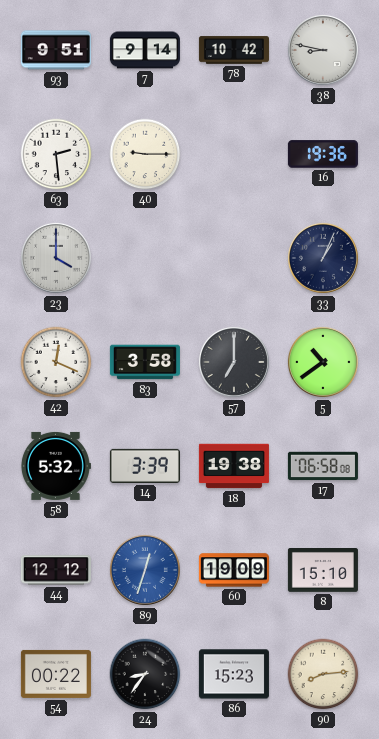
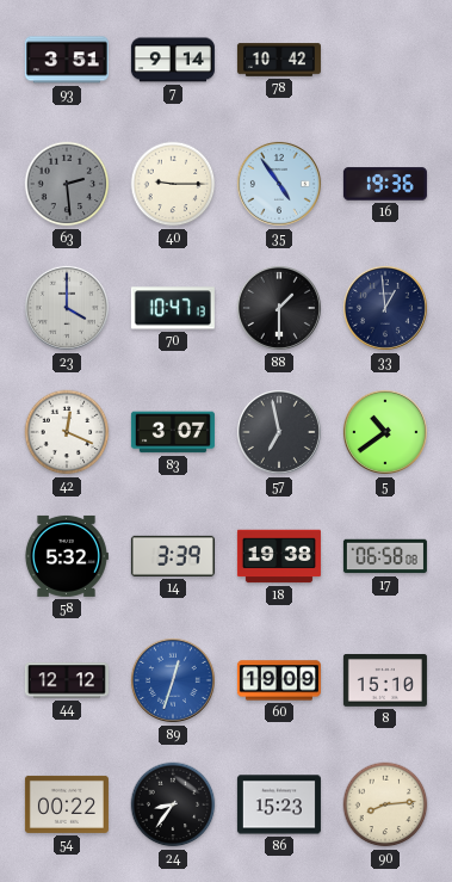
93: 9:51 -> 3:51
38: 8:47 -> none
63 dial: white -> grey
35: none -> 4:54
70: none -> 10:47
88: none -> 1:30
33: 1:04 -> 12:59
83: 3:58 -> 3:07
57: 7:00 -> 6:58
